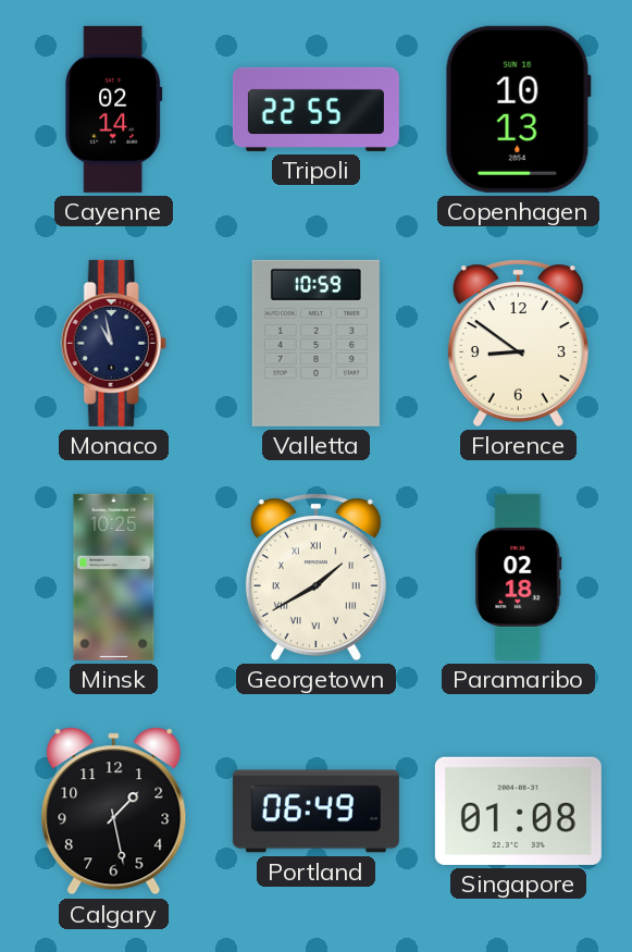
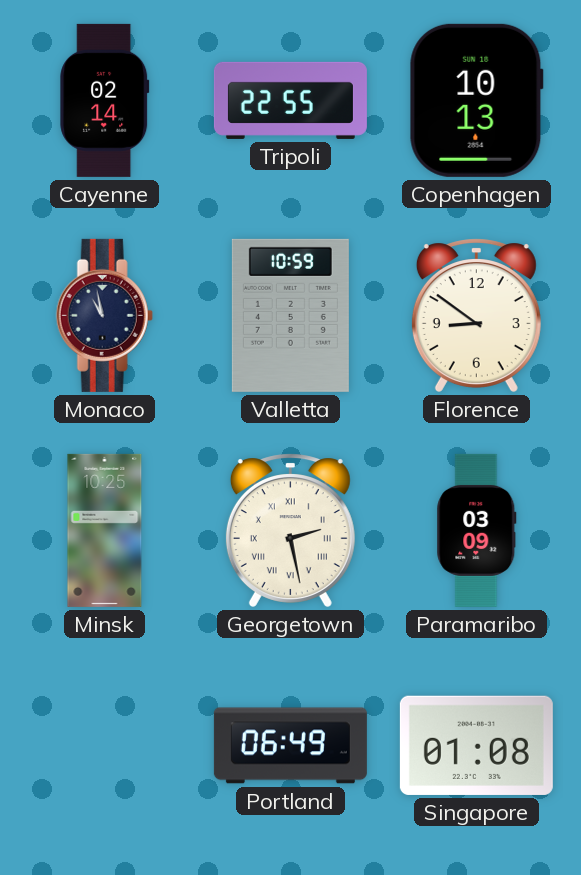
Georgetown: 1:40 -> 2:28
Paramaribo: 02:18 -> 03:09
Calgary: 1:28 -> none
